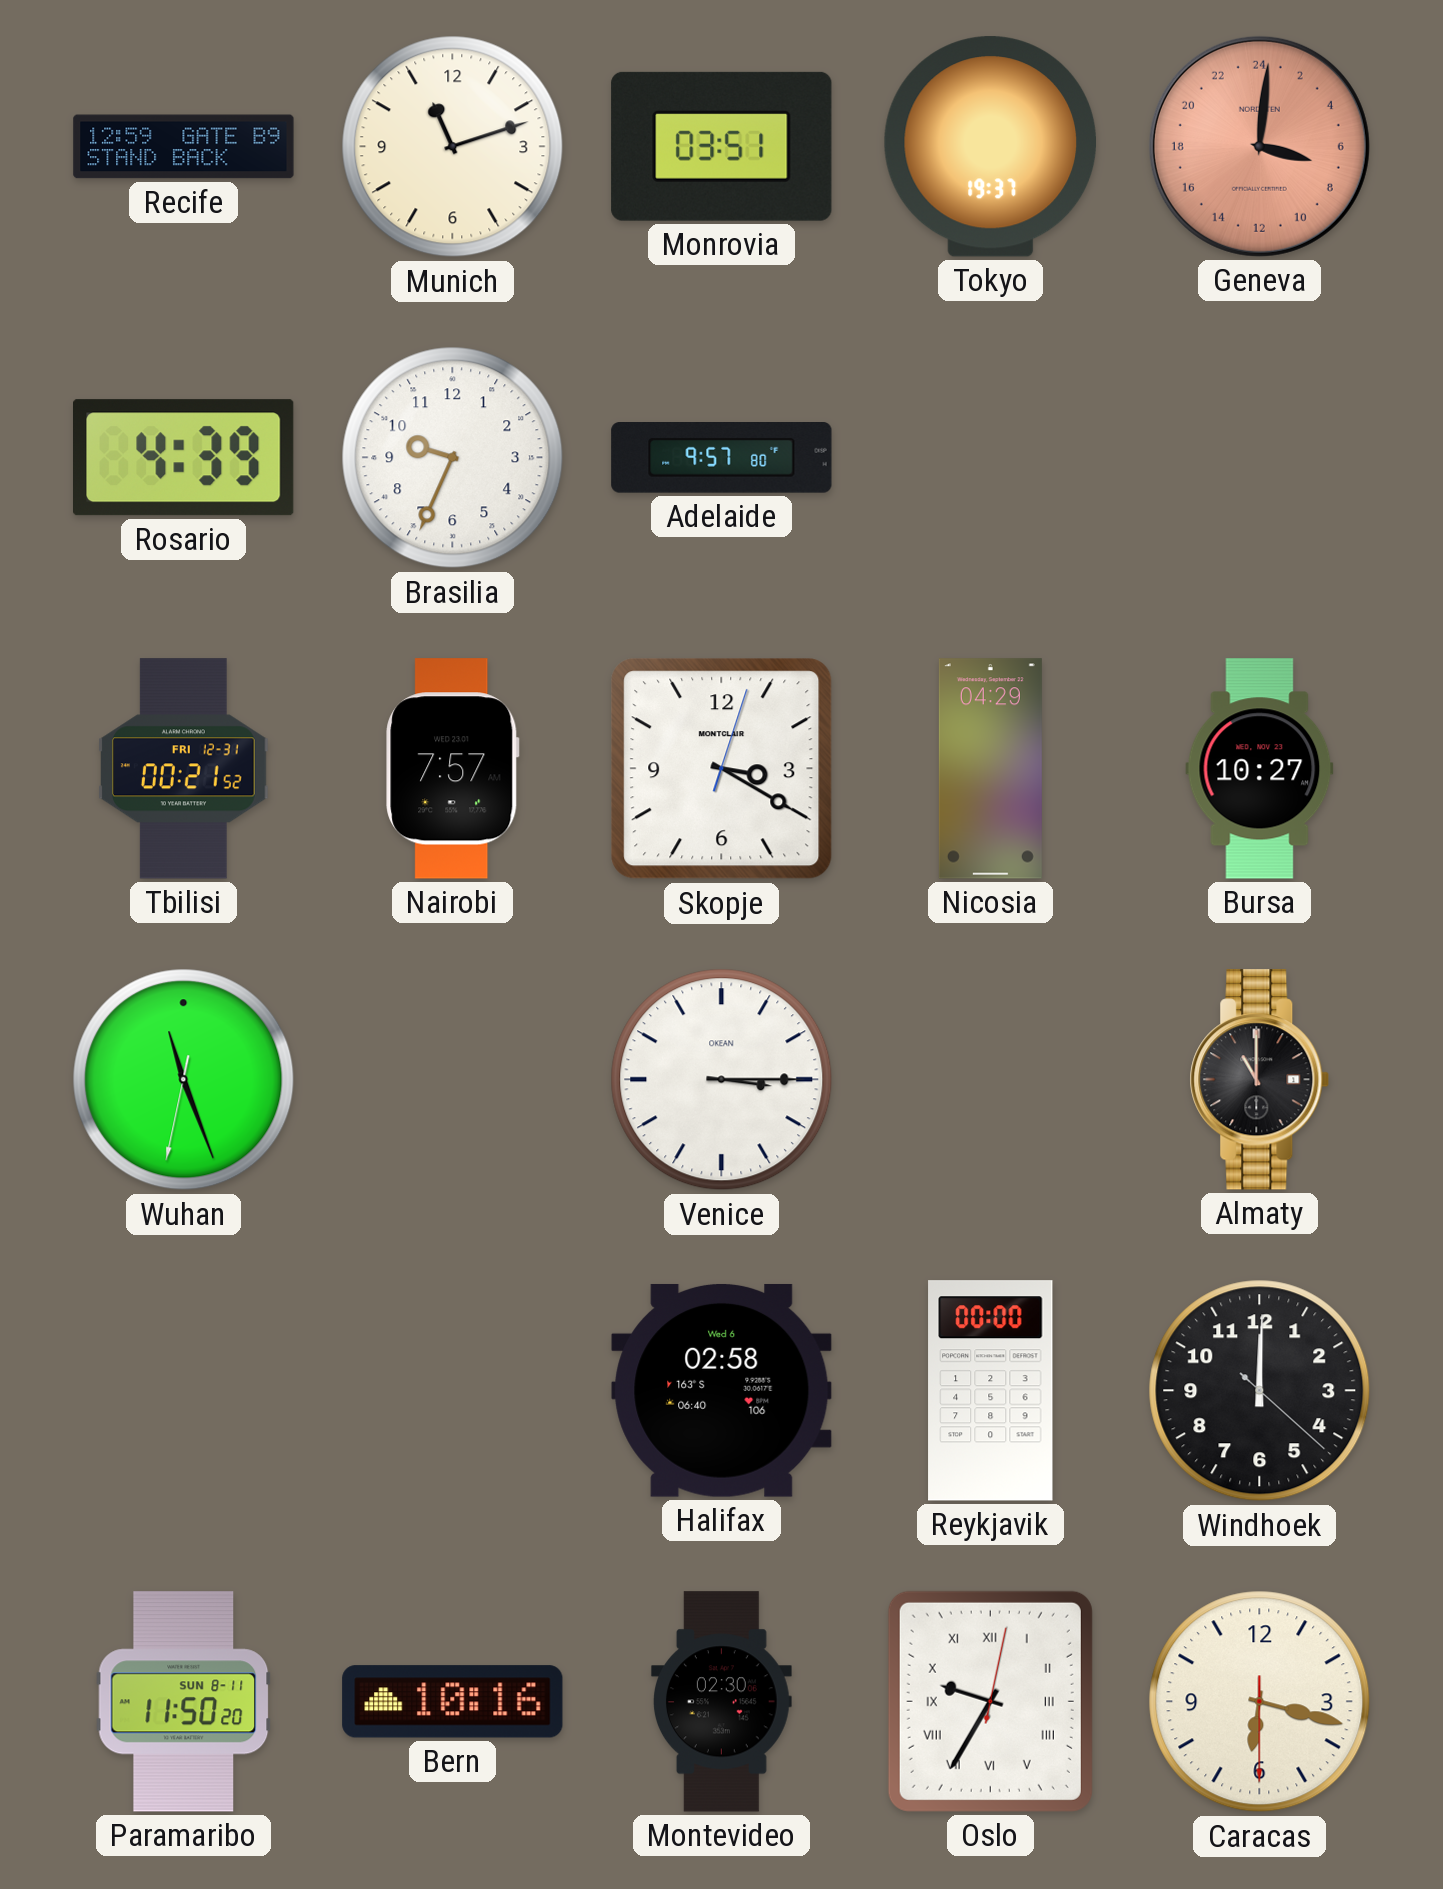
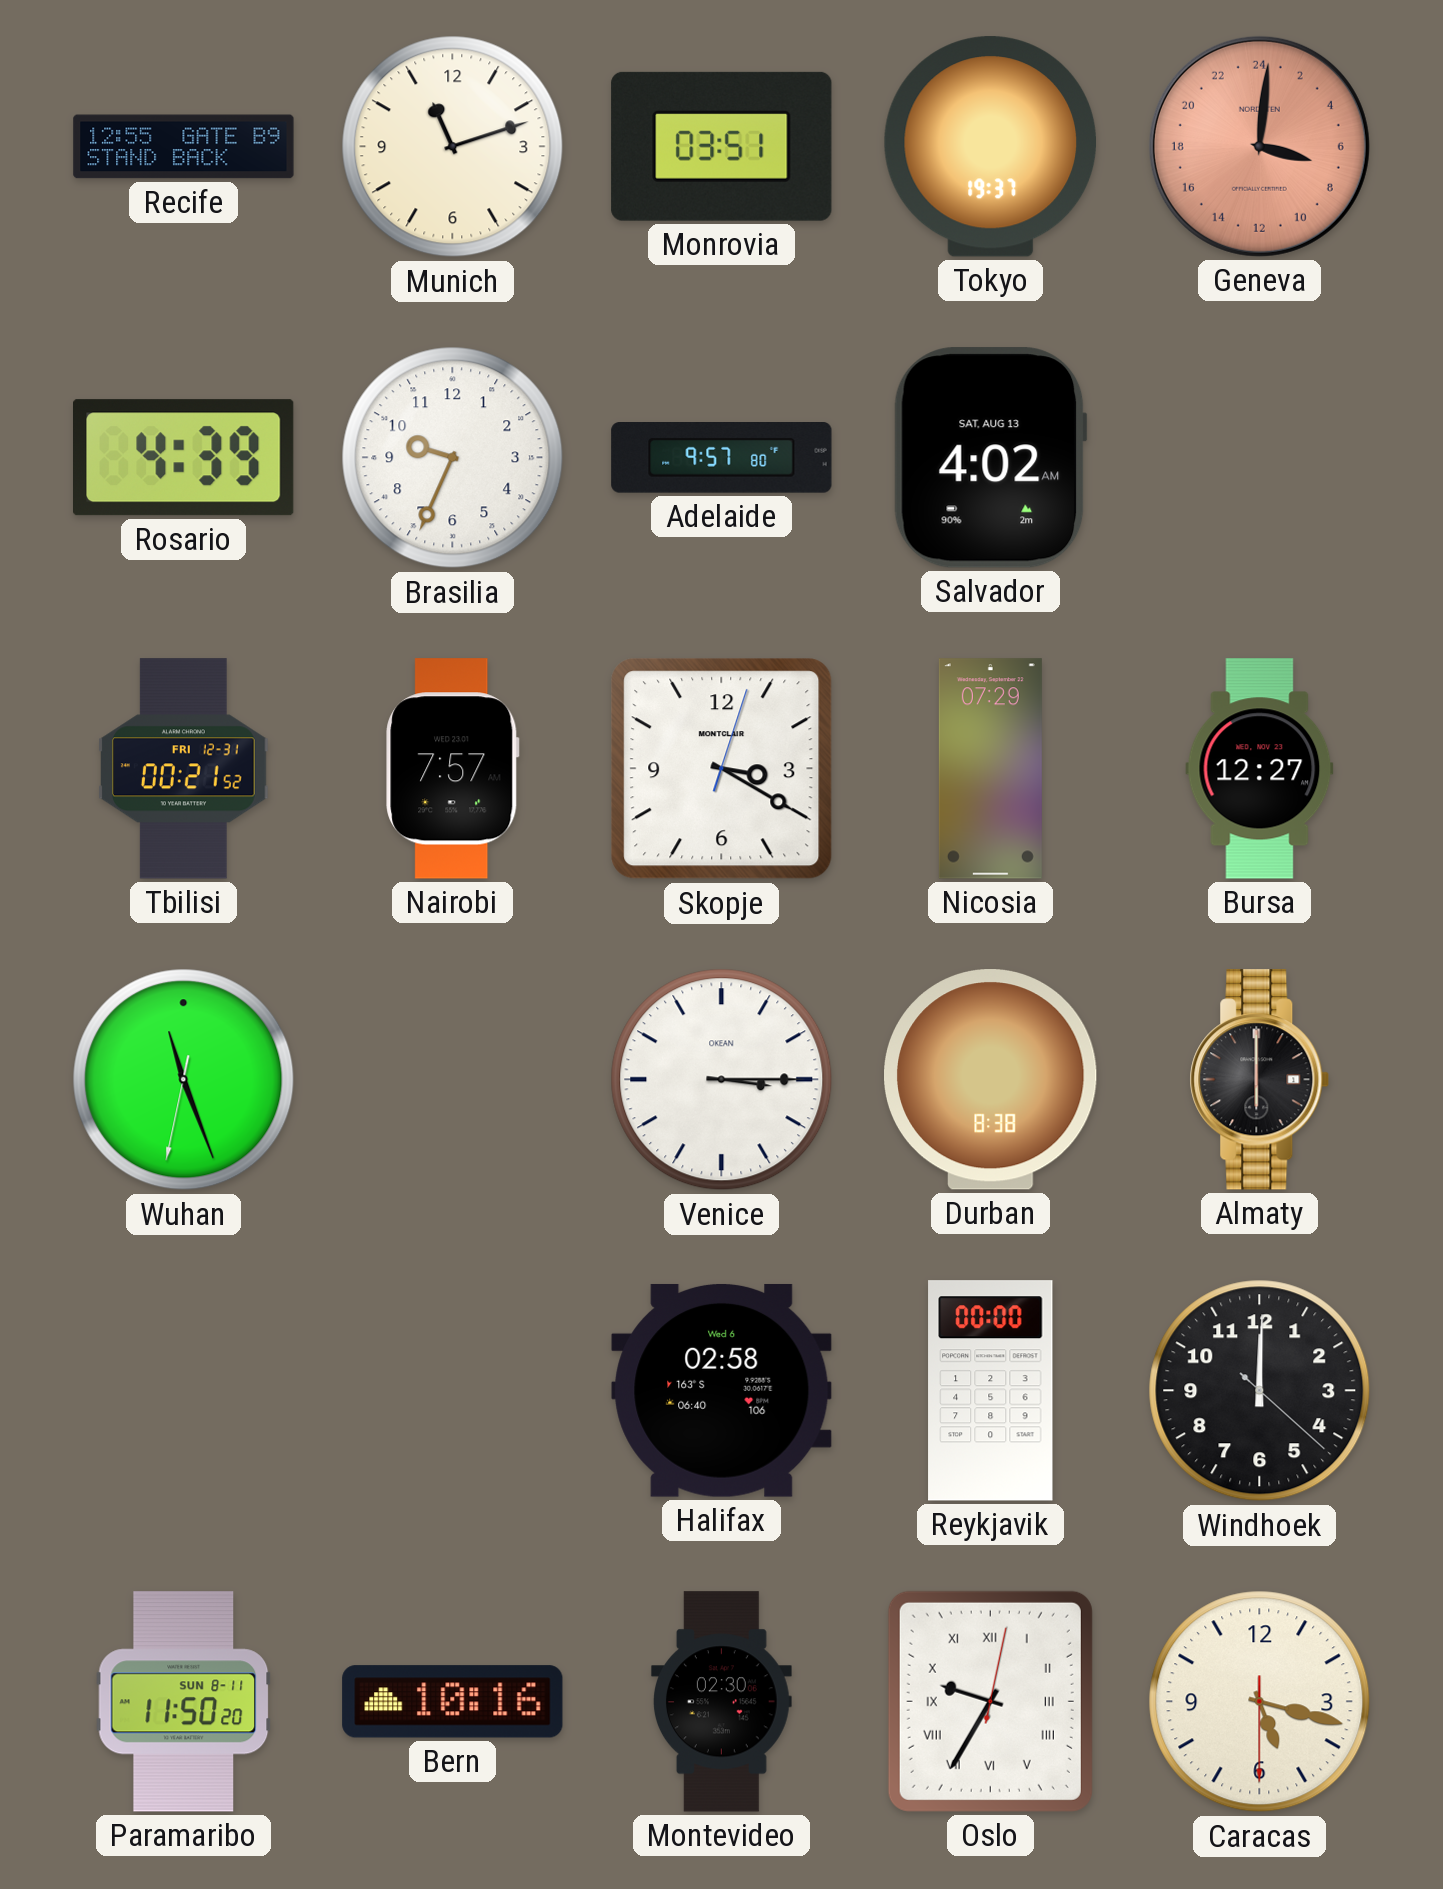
Recife: 12:59 -> 12:55
Salvador: none -> 4:02
Nicosia: 04:29 -> 07:29
Bursa: 10:27 -> 12:27
Durban: none -> 8:38
Almaty: 11:00 -> 6:00
Caracas: 6:17 -> 5:17
